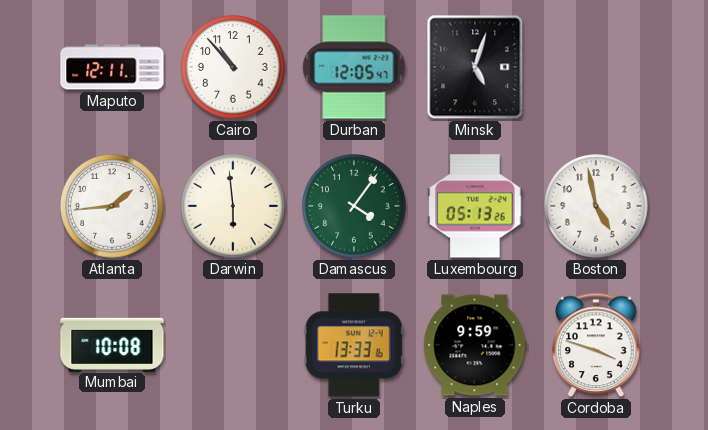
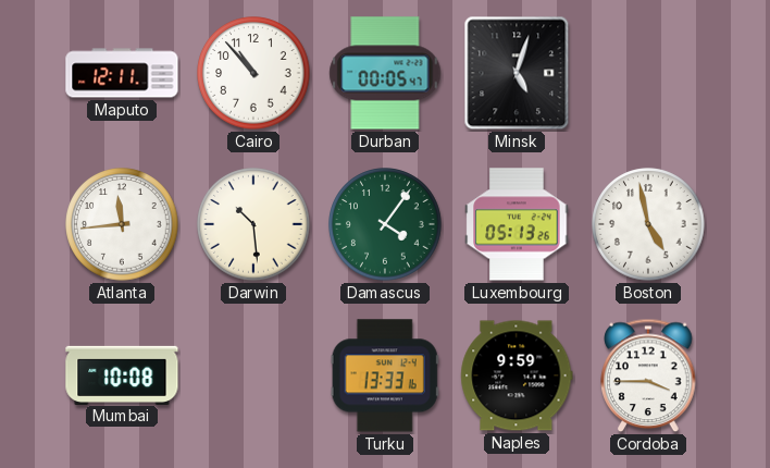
Durban: 12:05 -> 00:05
Atlanta: 1:44 -> 11:44
Darwin: 5:59 -> 10:29
Cordoba: 3:48 -> 3:45
